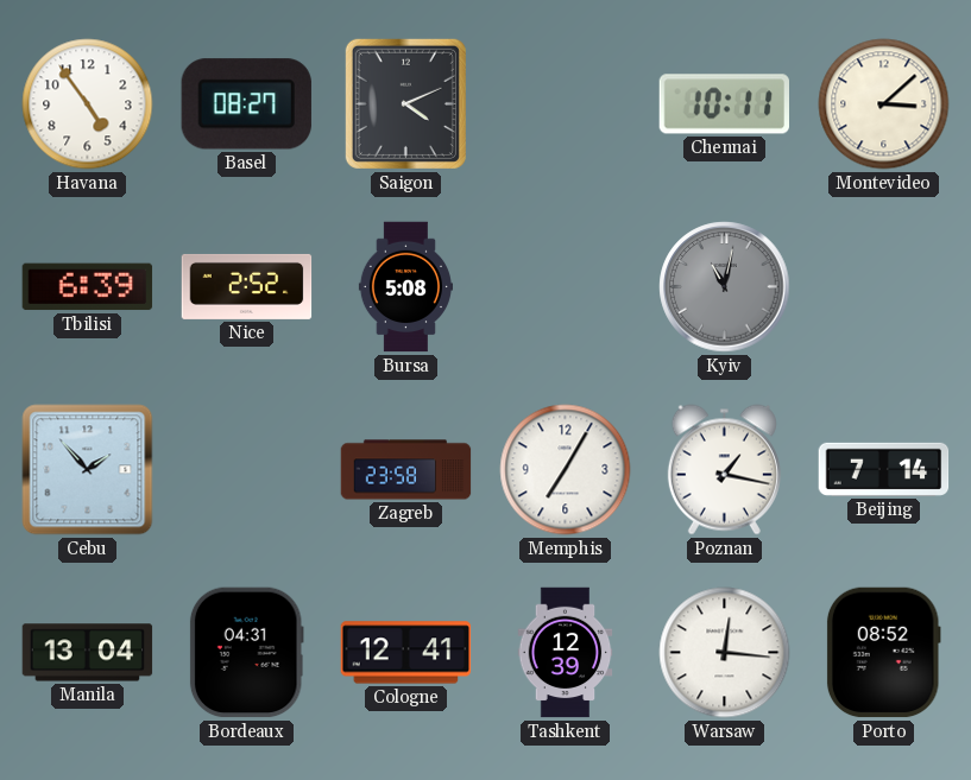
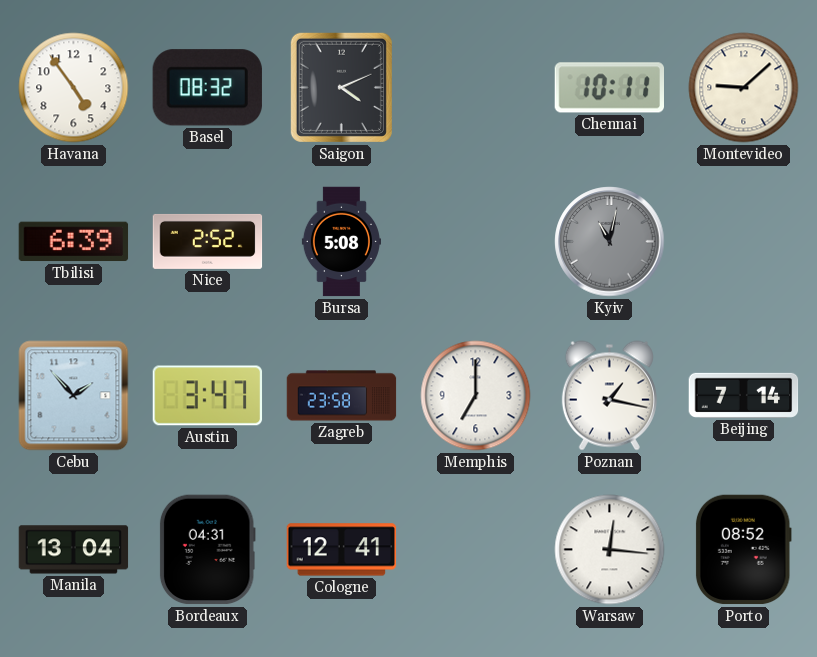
Basel: 08:27 -> 08:32
Montevideo: 3:08 -> 9:08
Austin: none -> 3:47
Memphis: 7:05 -> 7:00
Tashkent: 12:39 -> none
